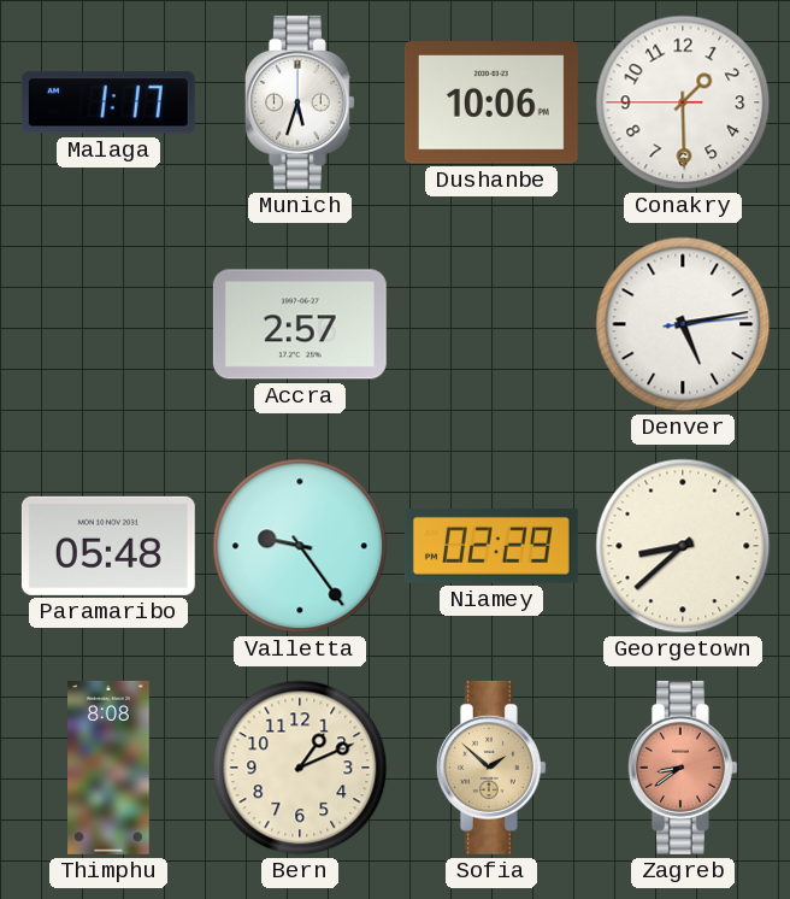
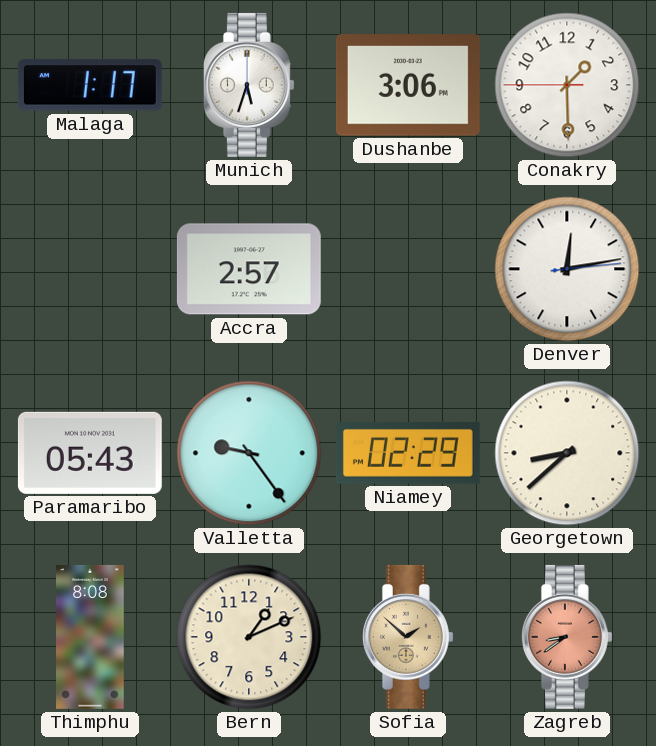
Dushanbe: 10:06 -> 3:06
Denver: 5:13 -> 12:13
Paramaribo: 05:48 -> 05:43
